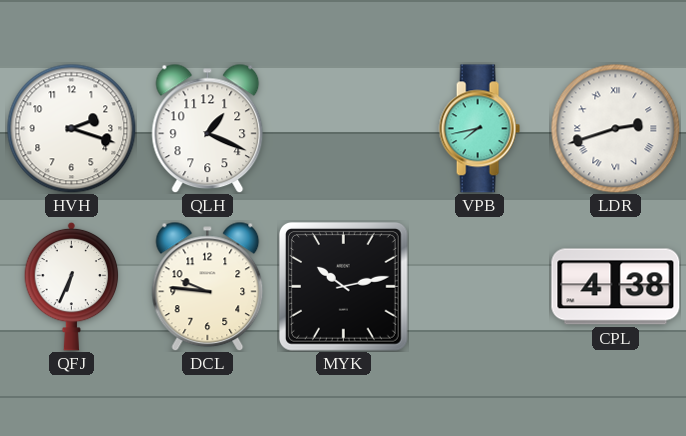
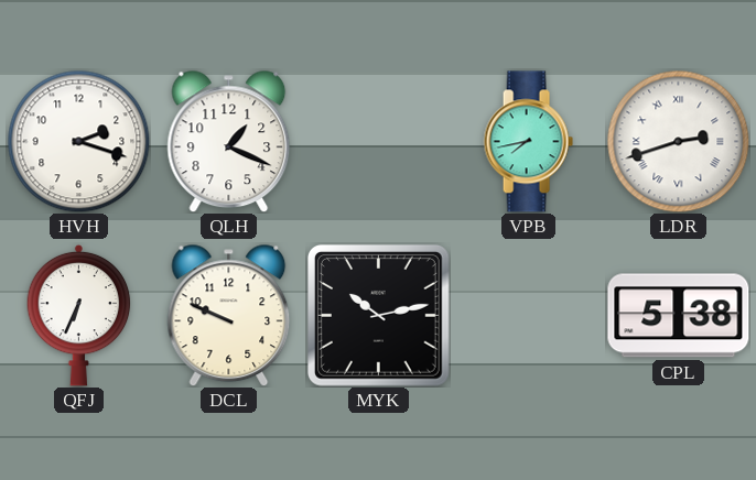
DCL: 9:46 -> 9:49
CPL: 4:38 -> 5:38
